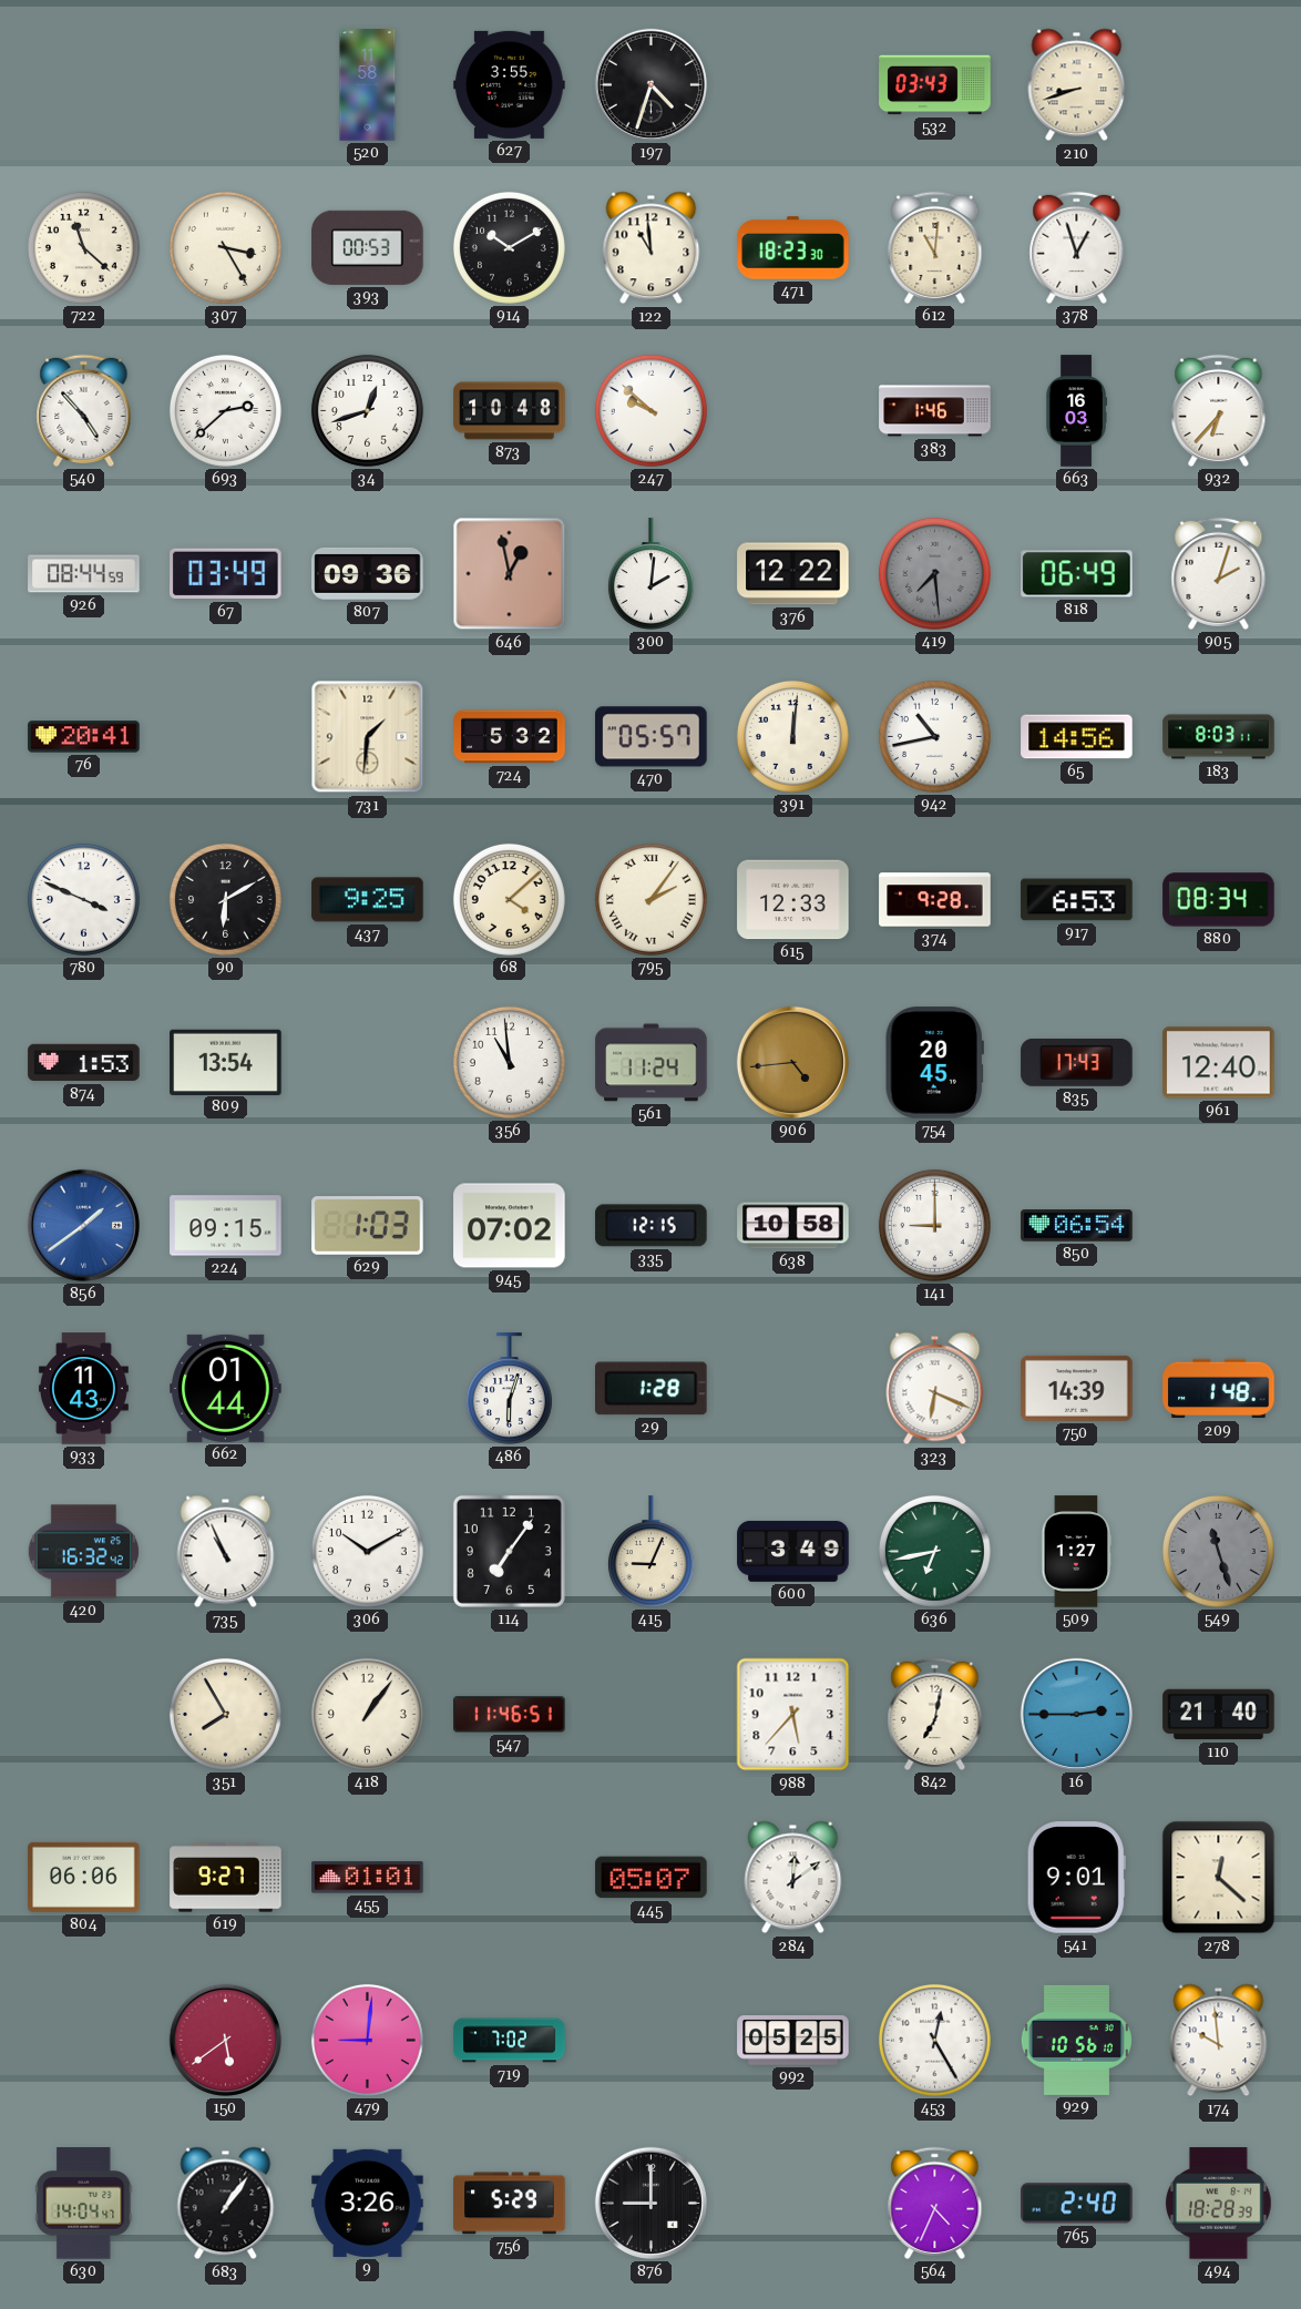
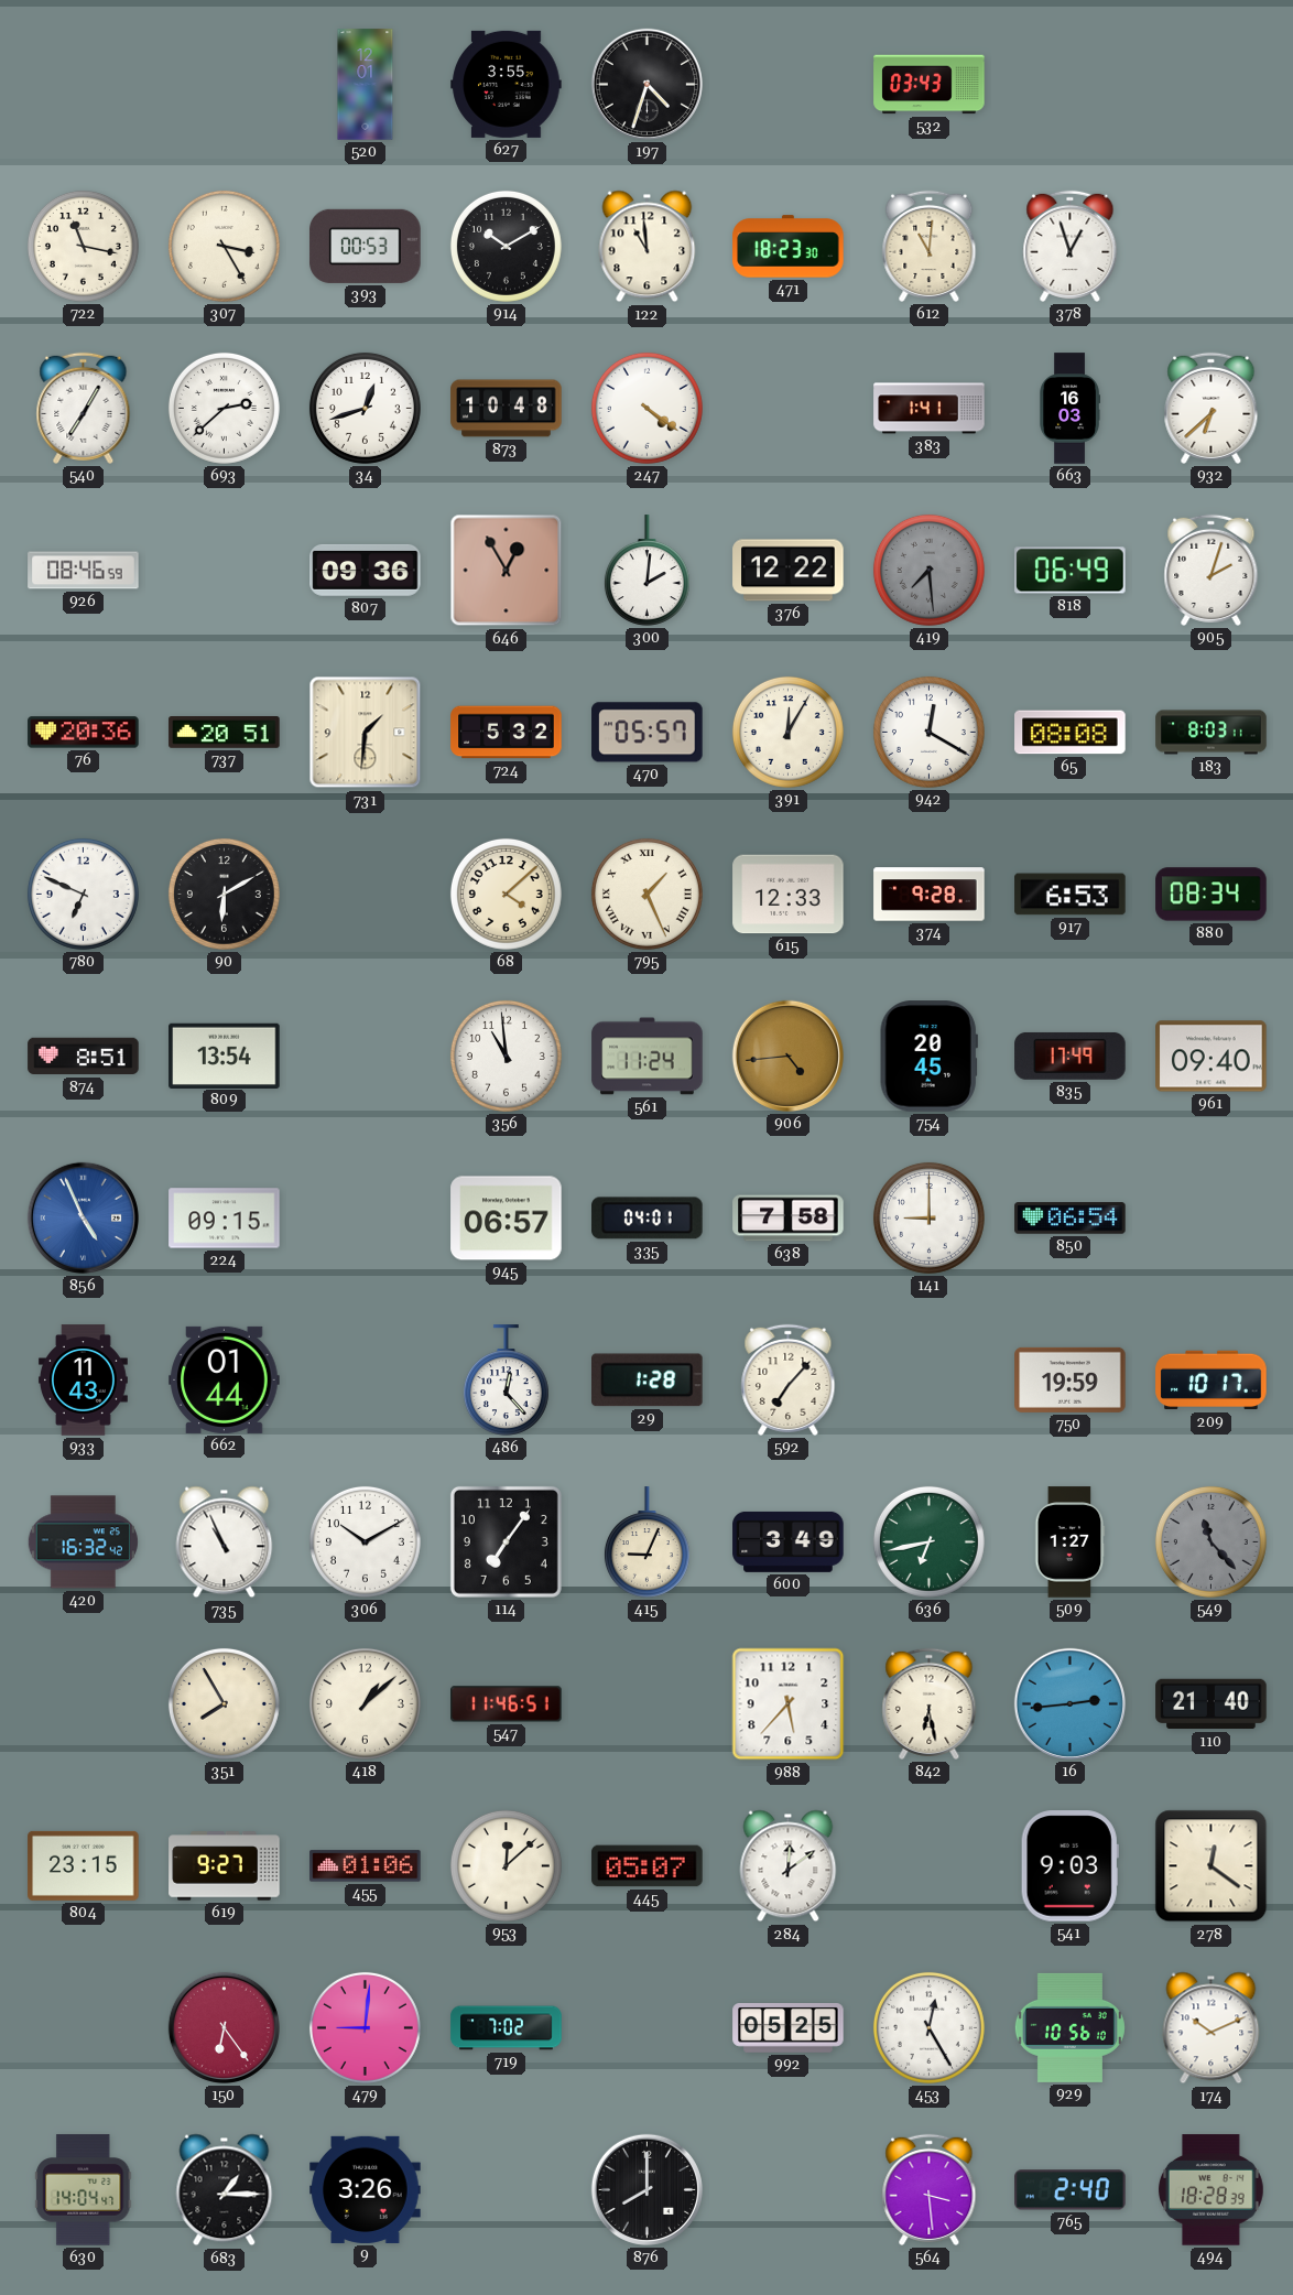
520: 11:58 -> 12:01
210: 8:42 -> none
722: 11:22 -> 11:17
540: 4:53 -> 7:05
247: 9:52 -> 4:21
383: 1:46 -> 1:41
932: 6:37 -> 6:38
926: 08:44 -> 08:46
67: 03:49 -> none
646: 12:58 -> 12:55
76: 20:41 -> 20:36
737: none -> 20:51
391: 12:01 -> 12:05
942: 10:43 -> 12:20
65: 14:56 -> 08:08
780: 3:49 -> 6:49
437: 9:25 -> none
795: 2:06 -> 1:26
874: 1:53 -> 8:51
835: 17:43 -> 17:49
961: 12:40 -> 09:40
856: 1:39 -> 4:56
629: 1:03 -> none
945: 07:02 -> 06:57
335: 12:15 -> 04:01
638: 10:58 -> 7:58
486: 6:03 -> 12:23
592: none -> 7:07
323: 6:19 -> none
750: 14:39 -> 19:59
209: 1:48 -> 10:17
549: 11:27 -> 11:23
418: 1:06 -> 1:08
842: 7:02 -> 6:28
16: 2:45 -> 2:44
804: 06:06 -> 23:15
455: 01:01 -> 01:06
953: none -> 12:08
541: 9:01 -> 9:03
278: 12:22 -> 12:21
150: 5:39 -> 6:24
174: 9:59 -> 10:11
683: 1:06 -> 1:15
756: 5:29 -> none
876: 9:00 -> 8:00
564: 4:34 -> 3:29
